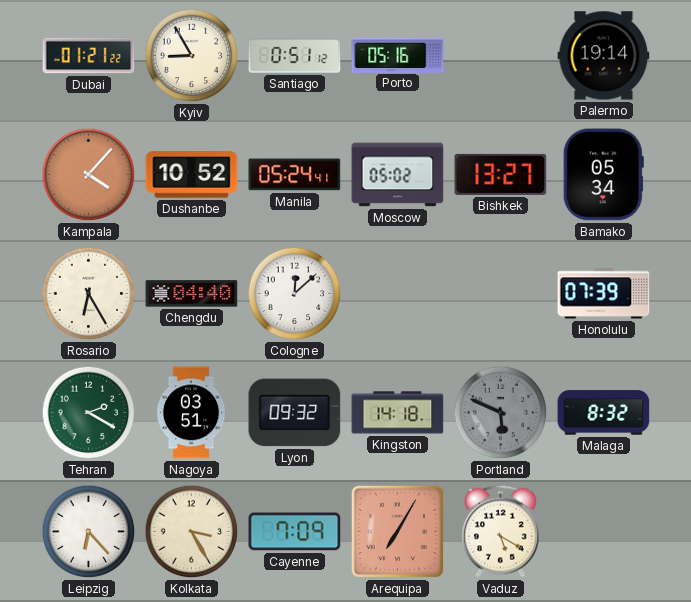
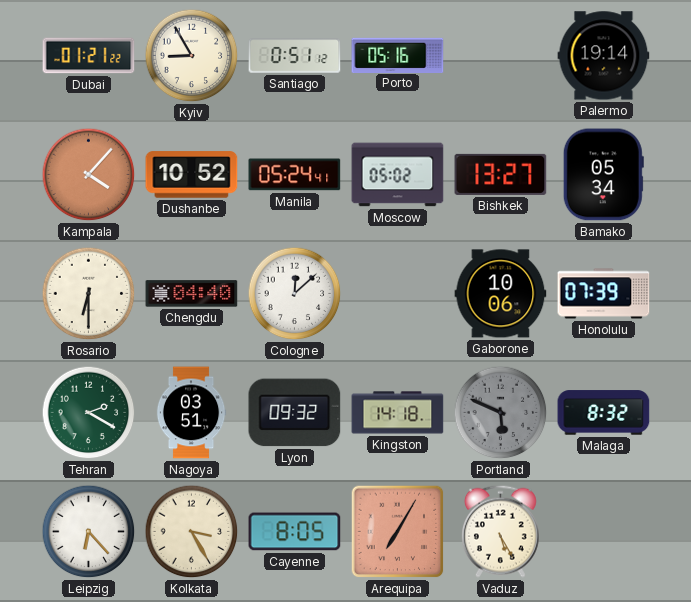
Rosario: 6:25 -> 6:30
Gaborone: none -> 10:06
Cayenne: 7:09 -> 8:05
Vaduz: 5:20 -> 5:25
